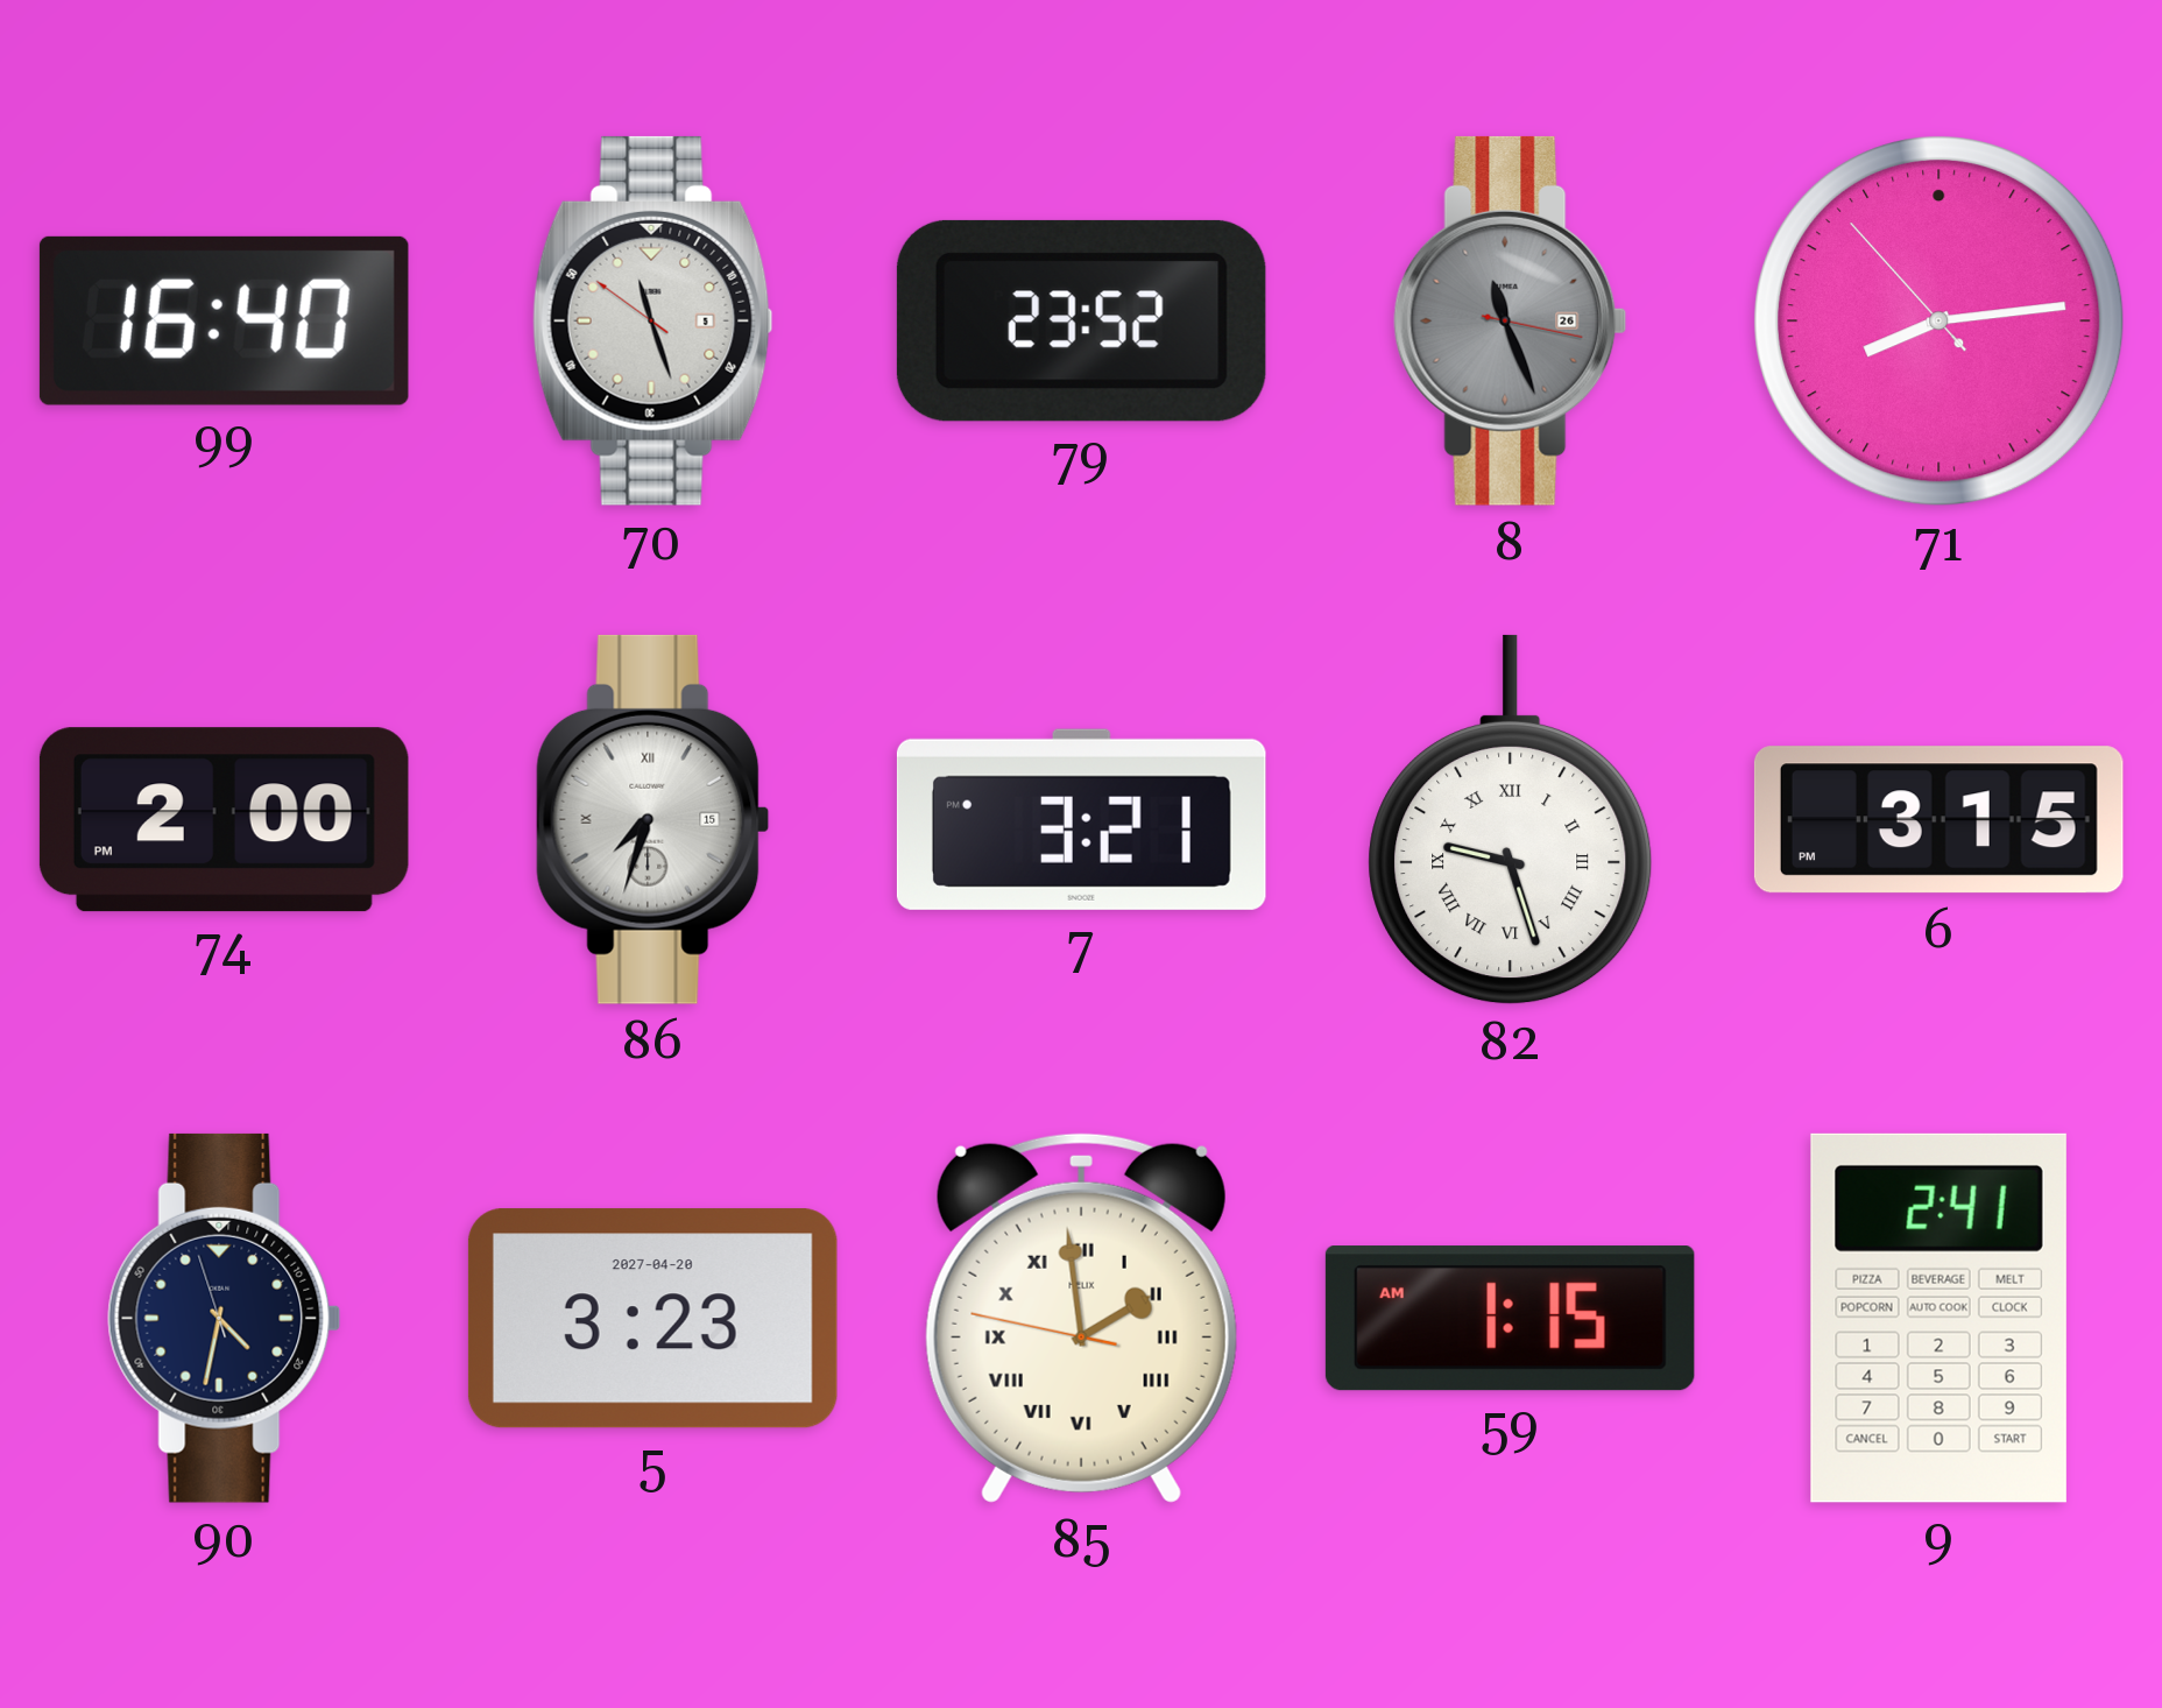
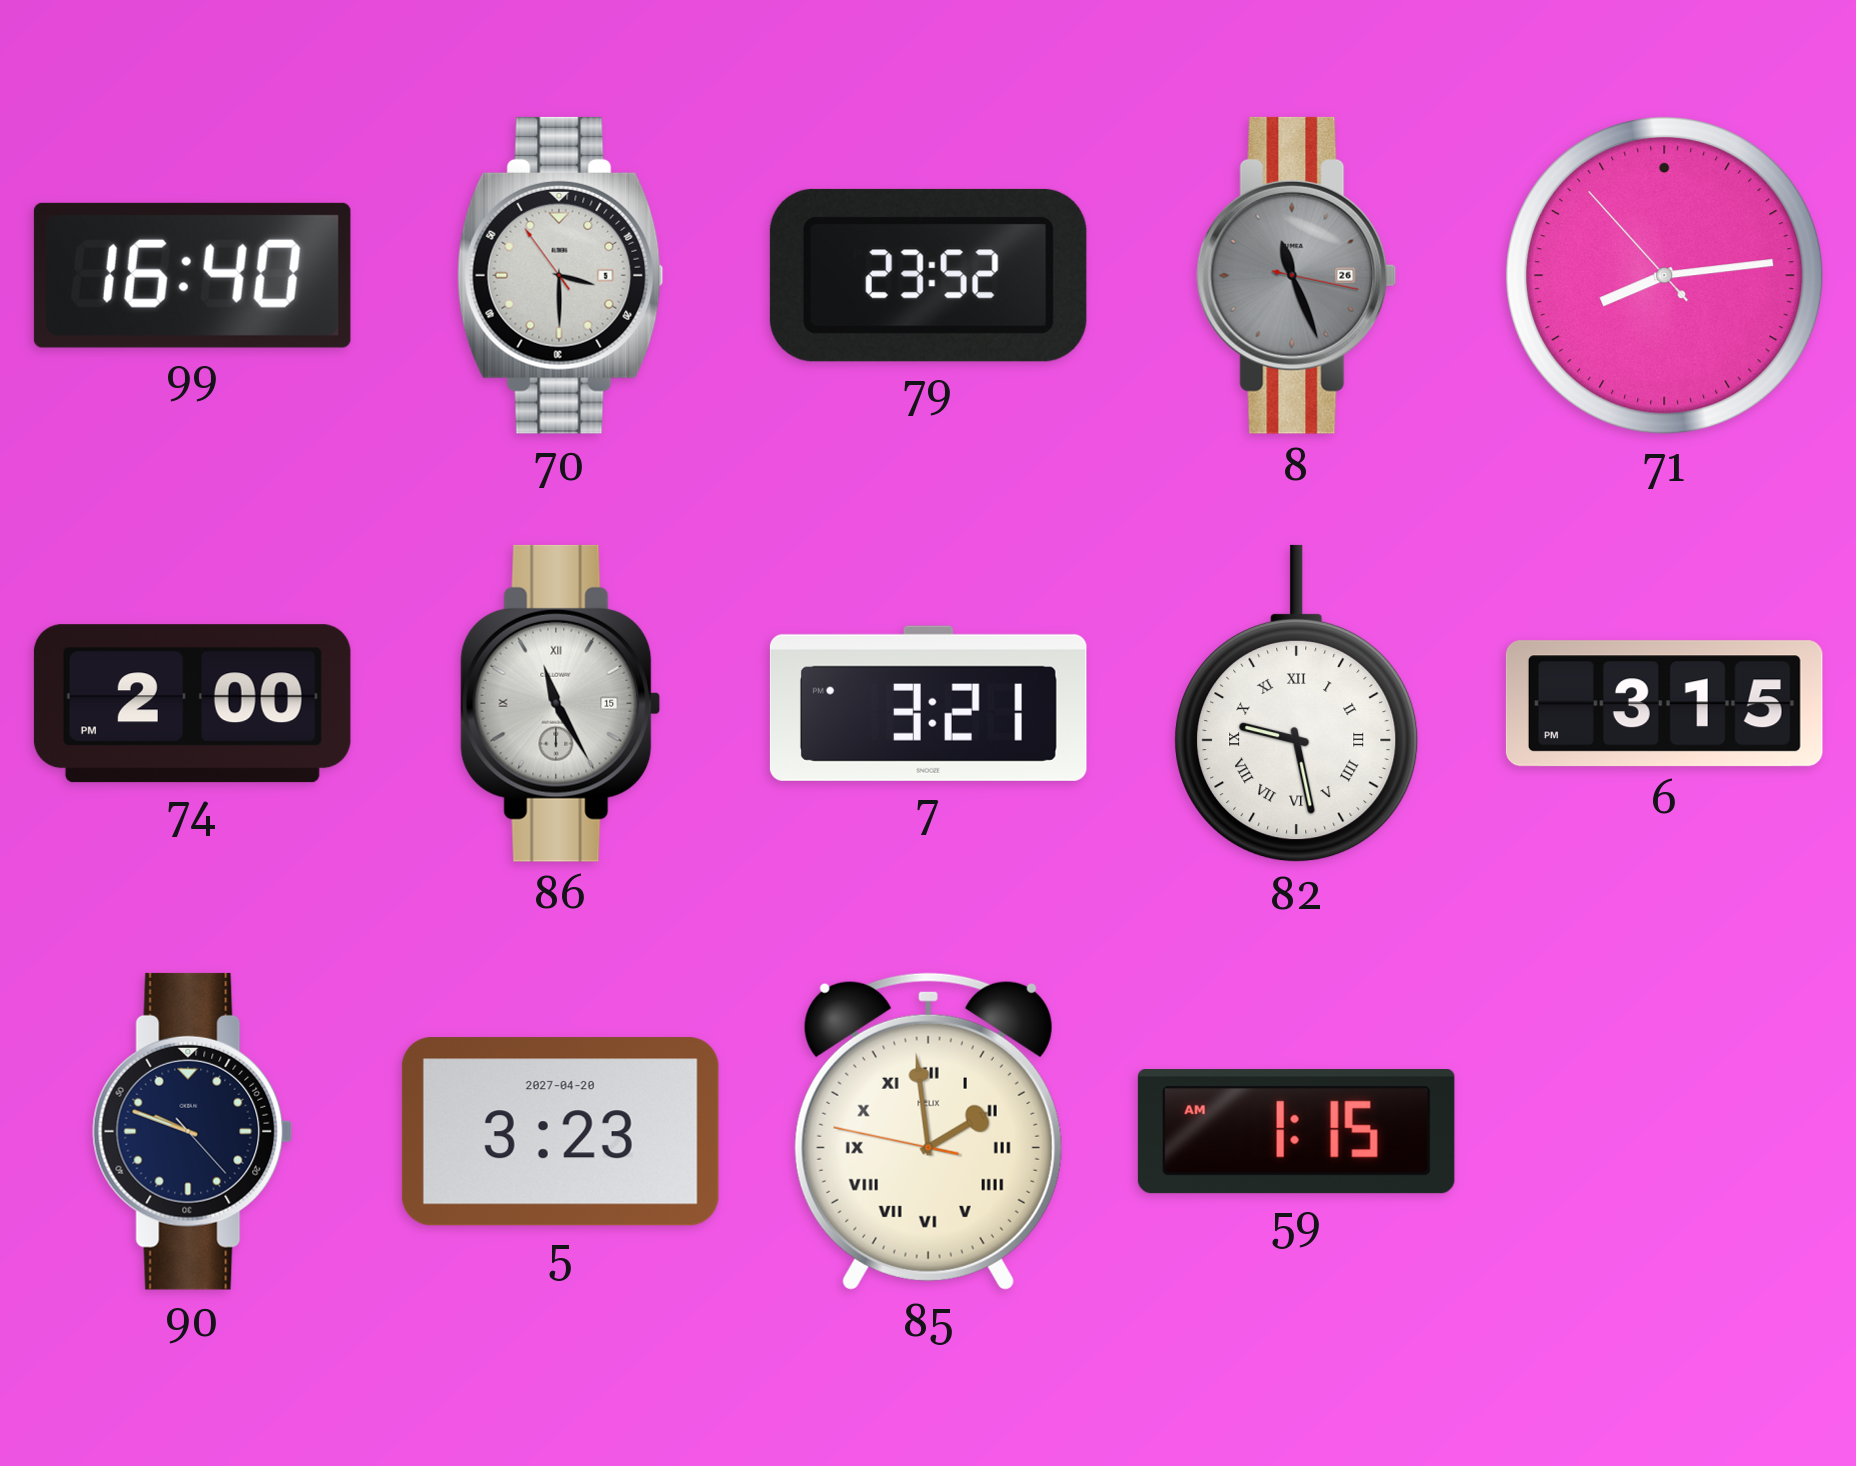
70: 11:26 -> 3:29
86: 7:33 -> 11:25
82: 9:27 -> 9:28
90: 4:31 -> 9:48
9: 2:41 -> none
